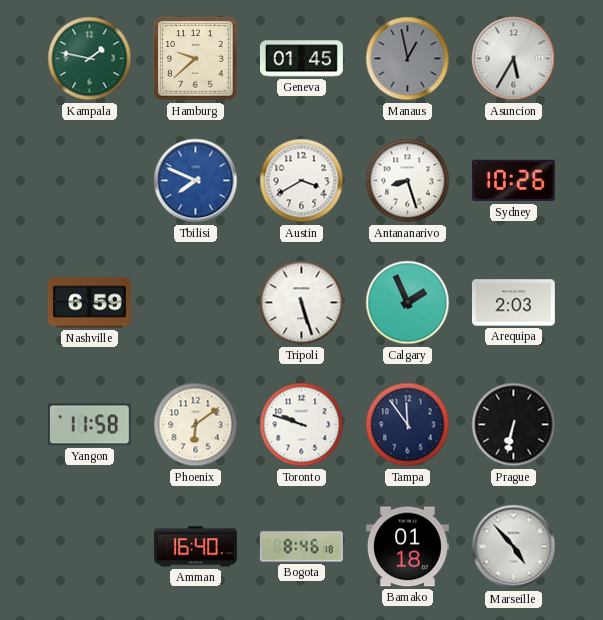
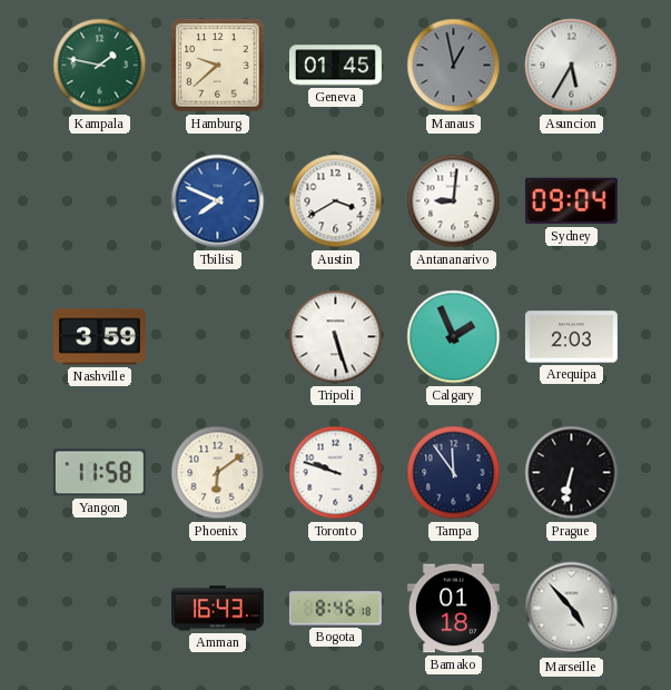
Antananarivo: 8:27 -> 9:01
Sydney: 10:26 -> 09:04
Nashville: 6:59 -> 3:59
Amman: 16:40 -> 16:43
